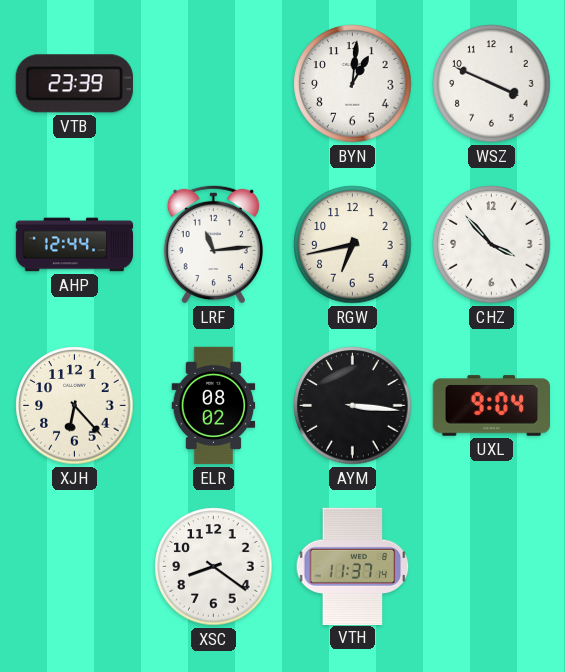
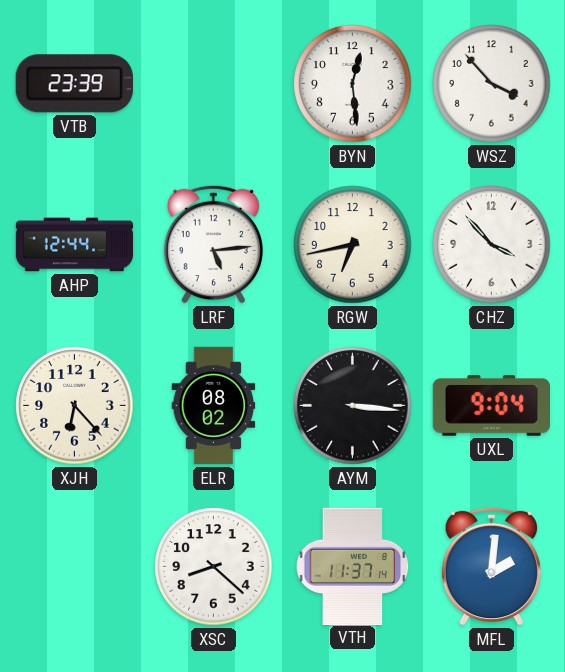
BYN: 1:01 -> 12:29
WSZ: 3:49 -> 3:53
LRF: 11:14 -> 5:14
XSC: 8:21 -> 8:22
MFL: none -> 2:01
